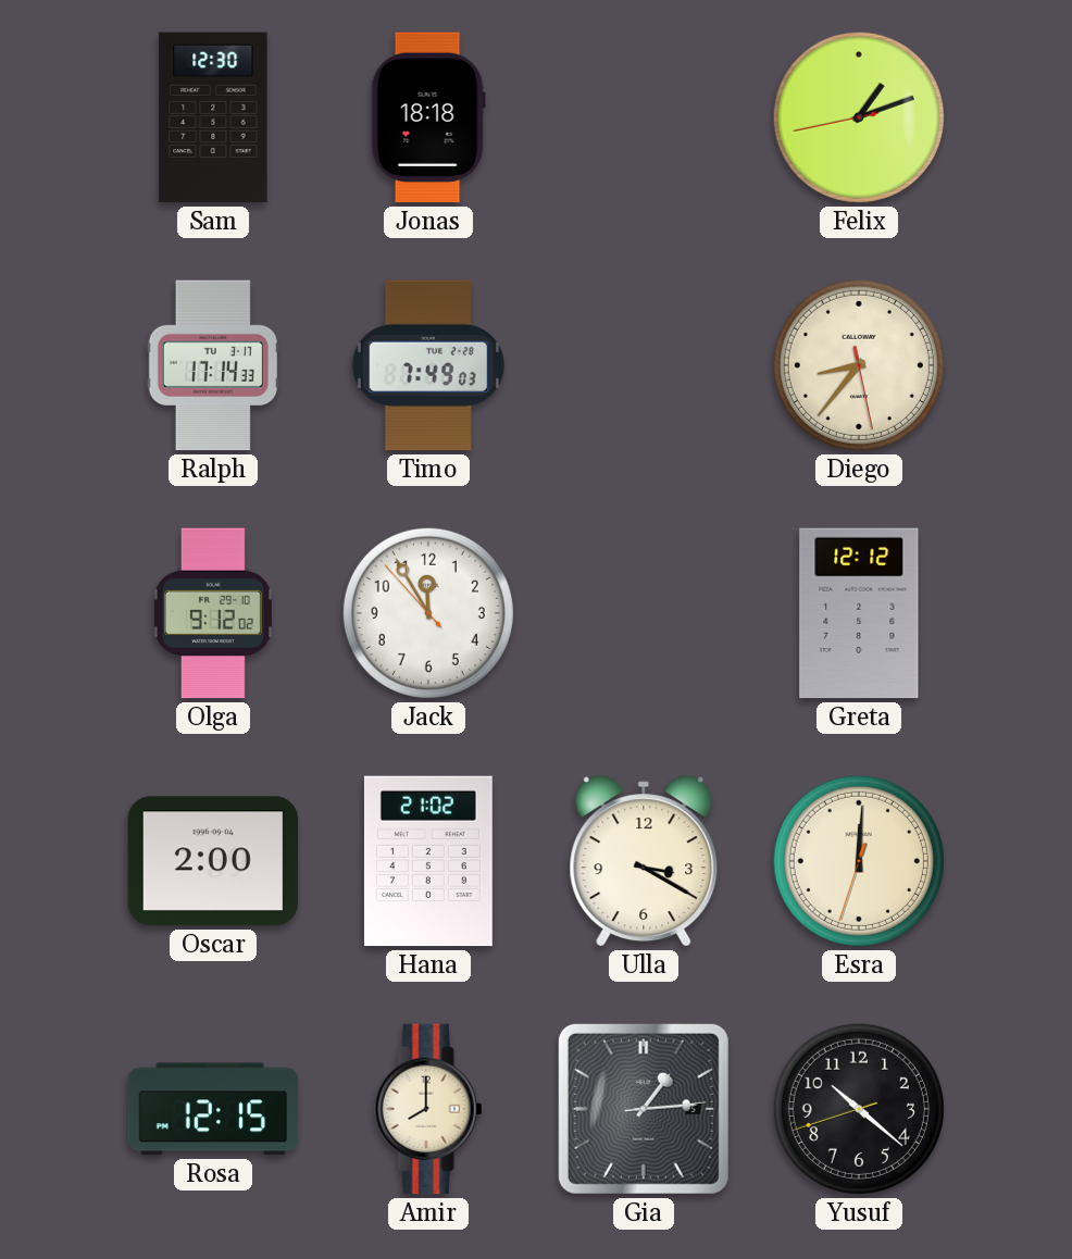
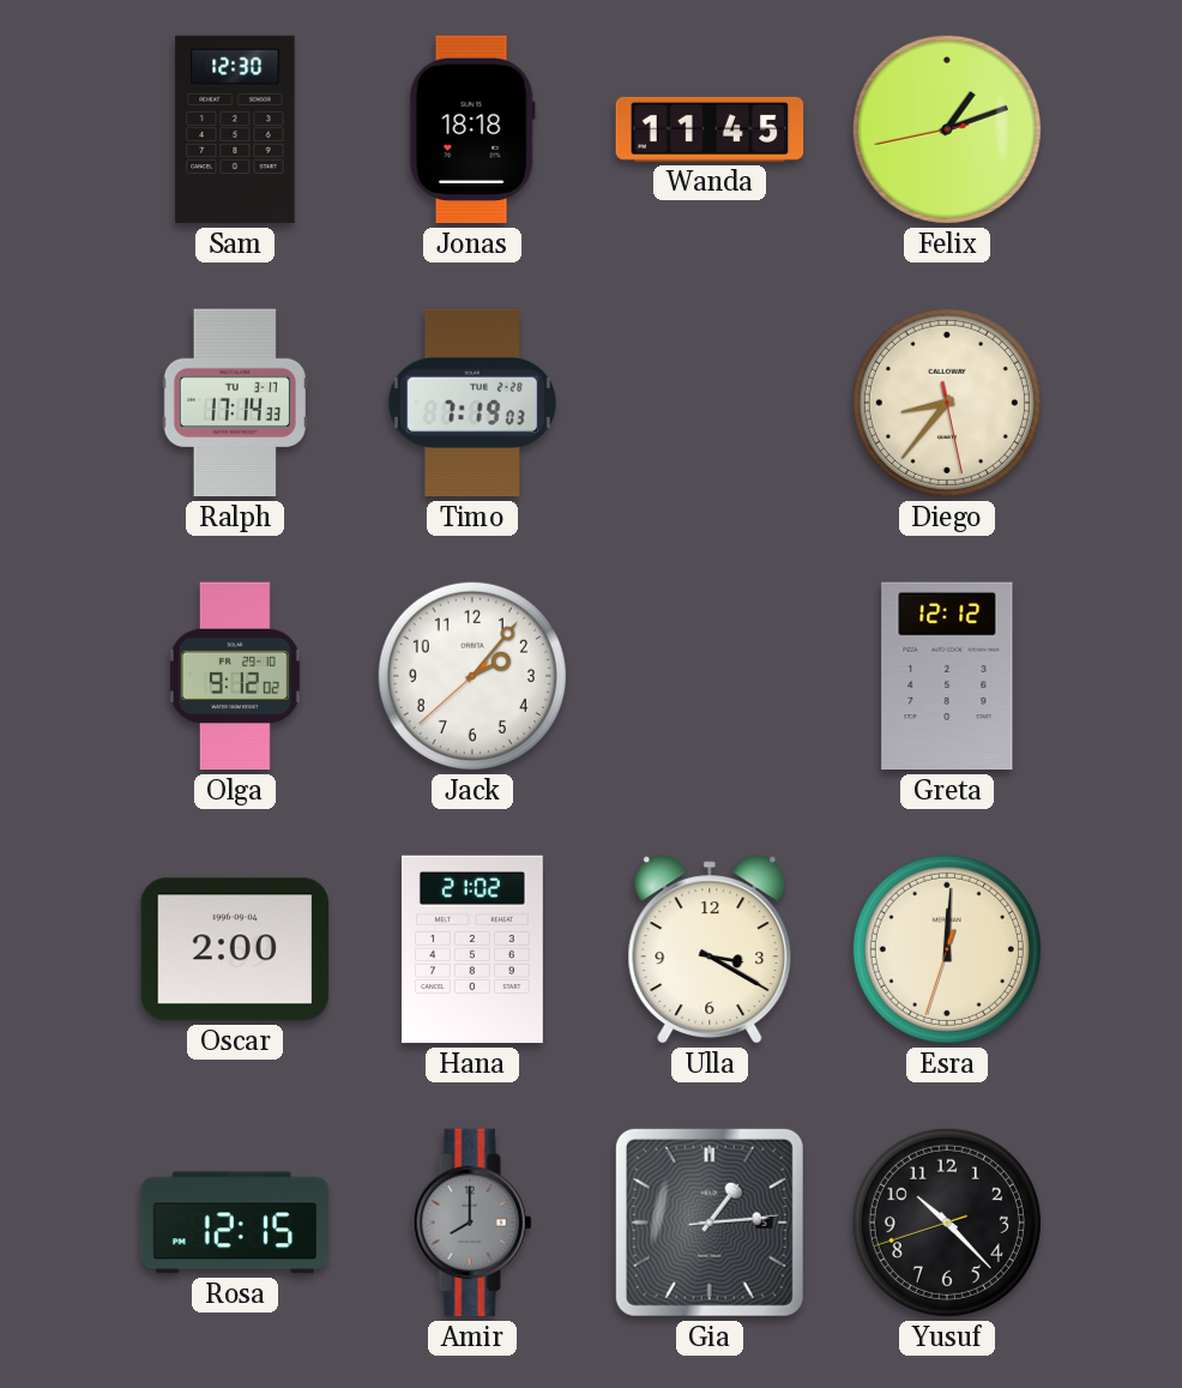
Wanda: none -> 11:45
Timo: 7:49 -> 7:19
Jack: 11:54 -> 2:06
Amir dial: cream -> grey
Yusuf: 10:21 -> 10:22
